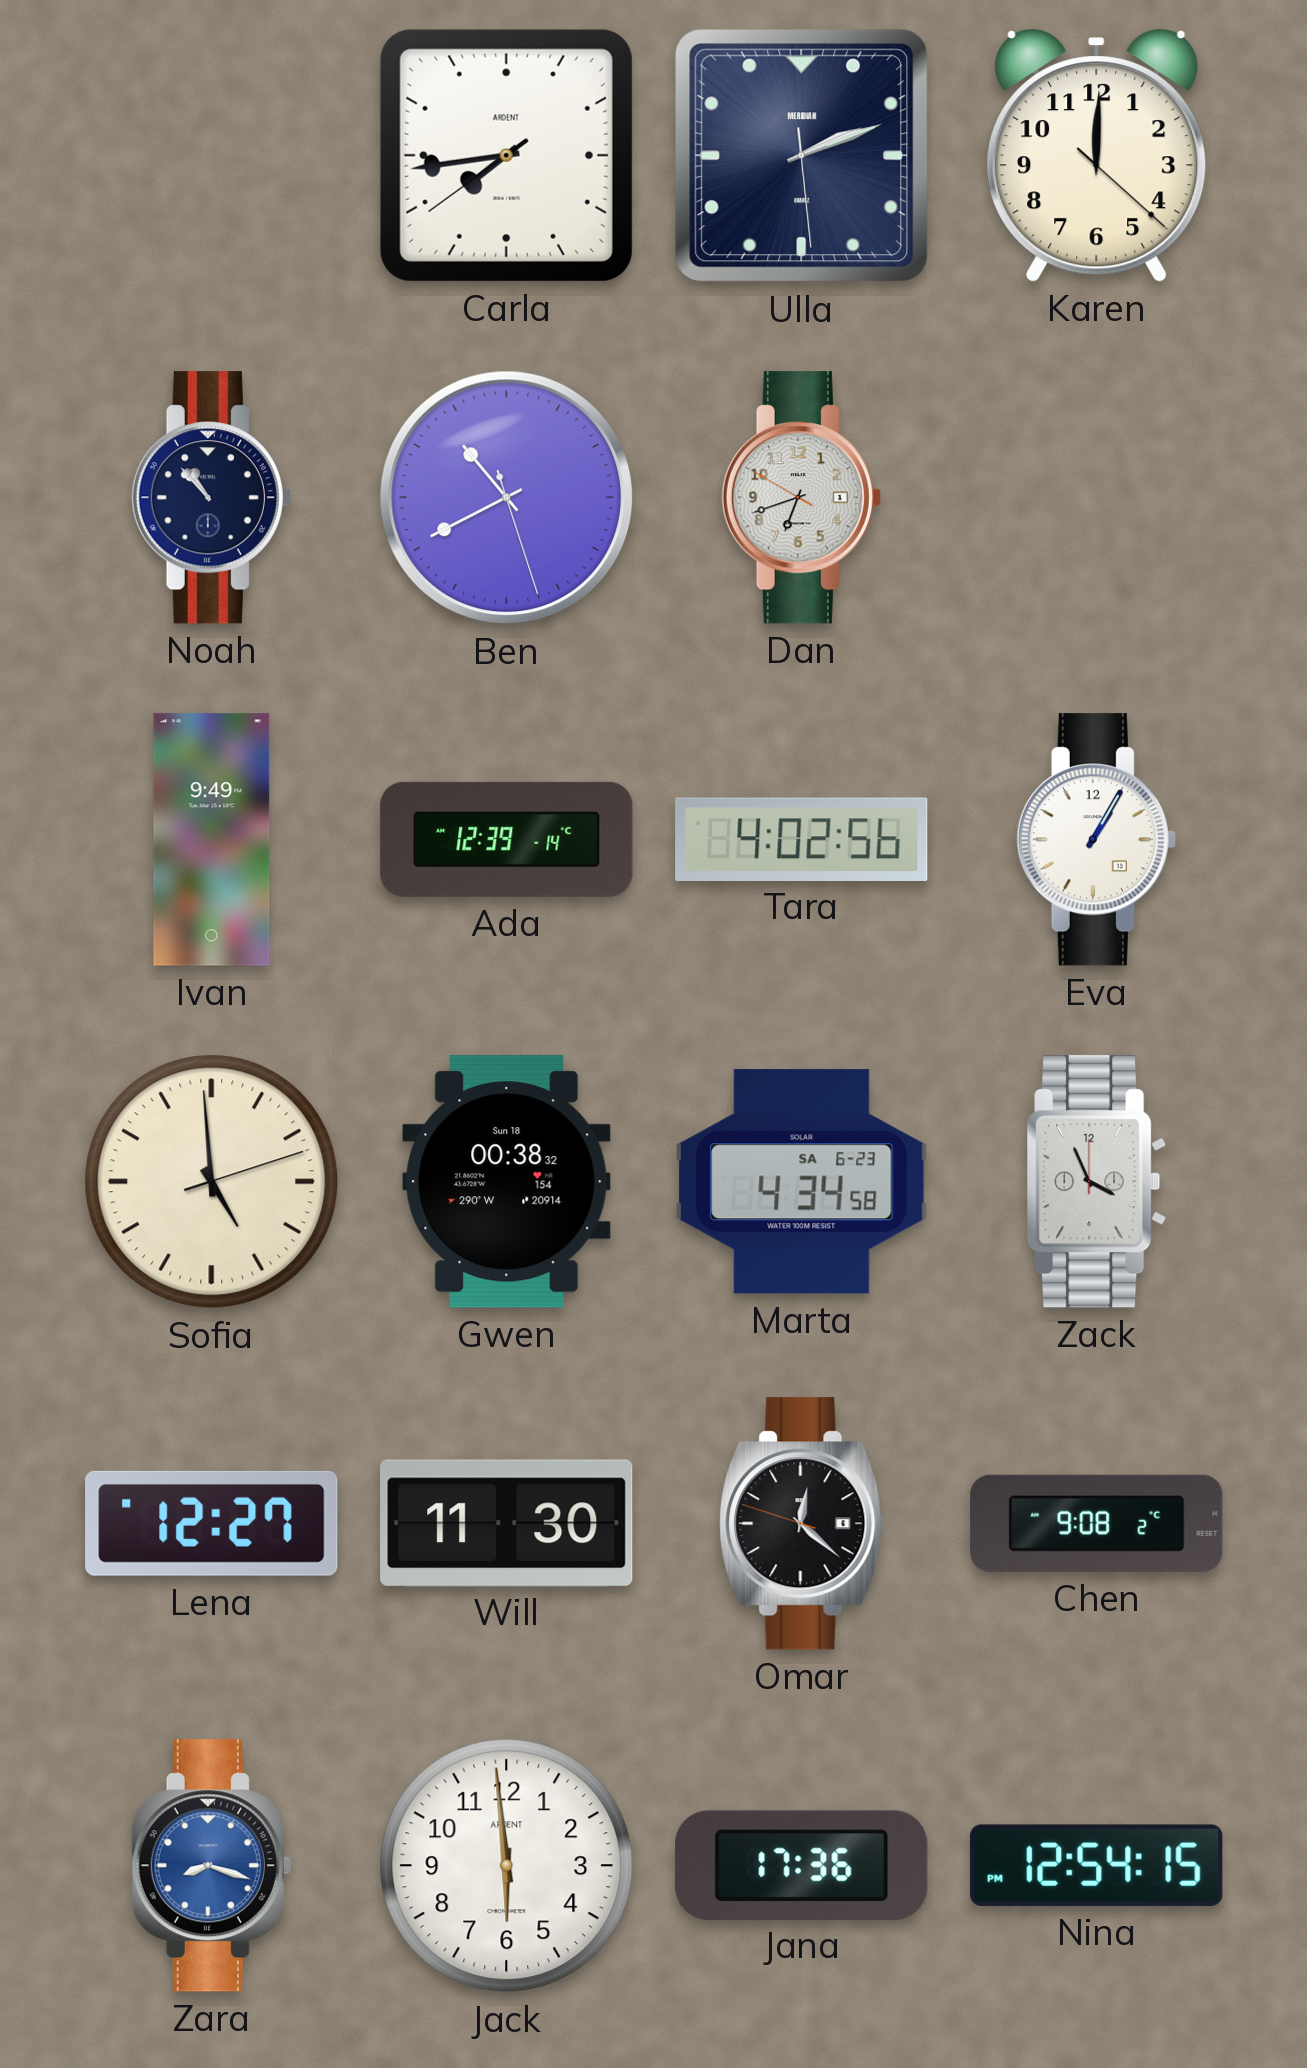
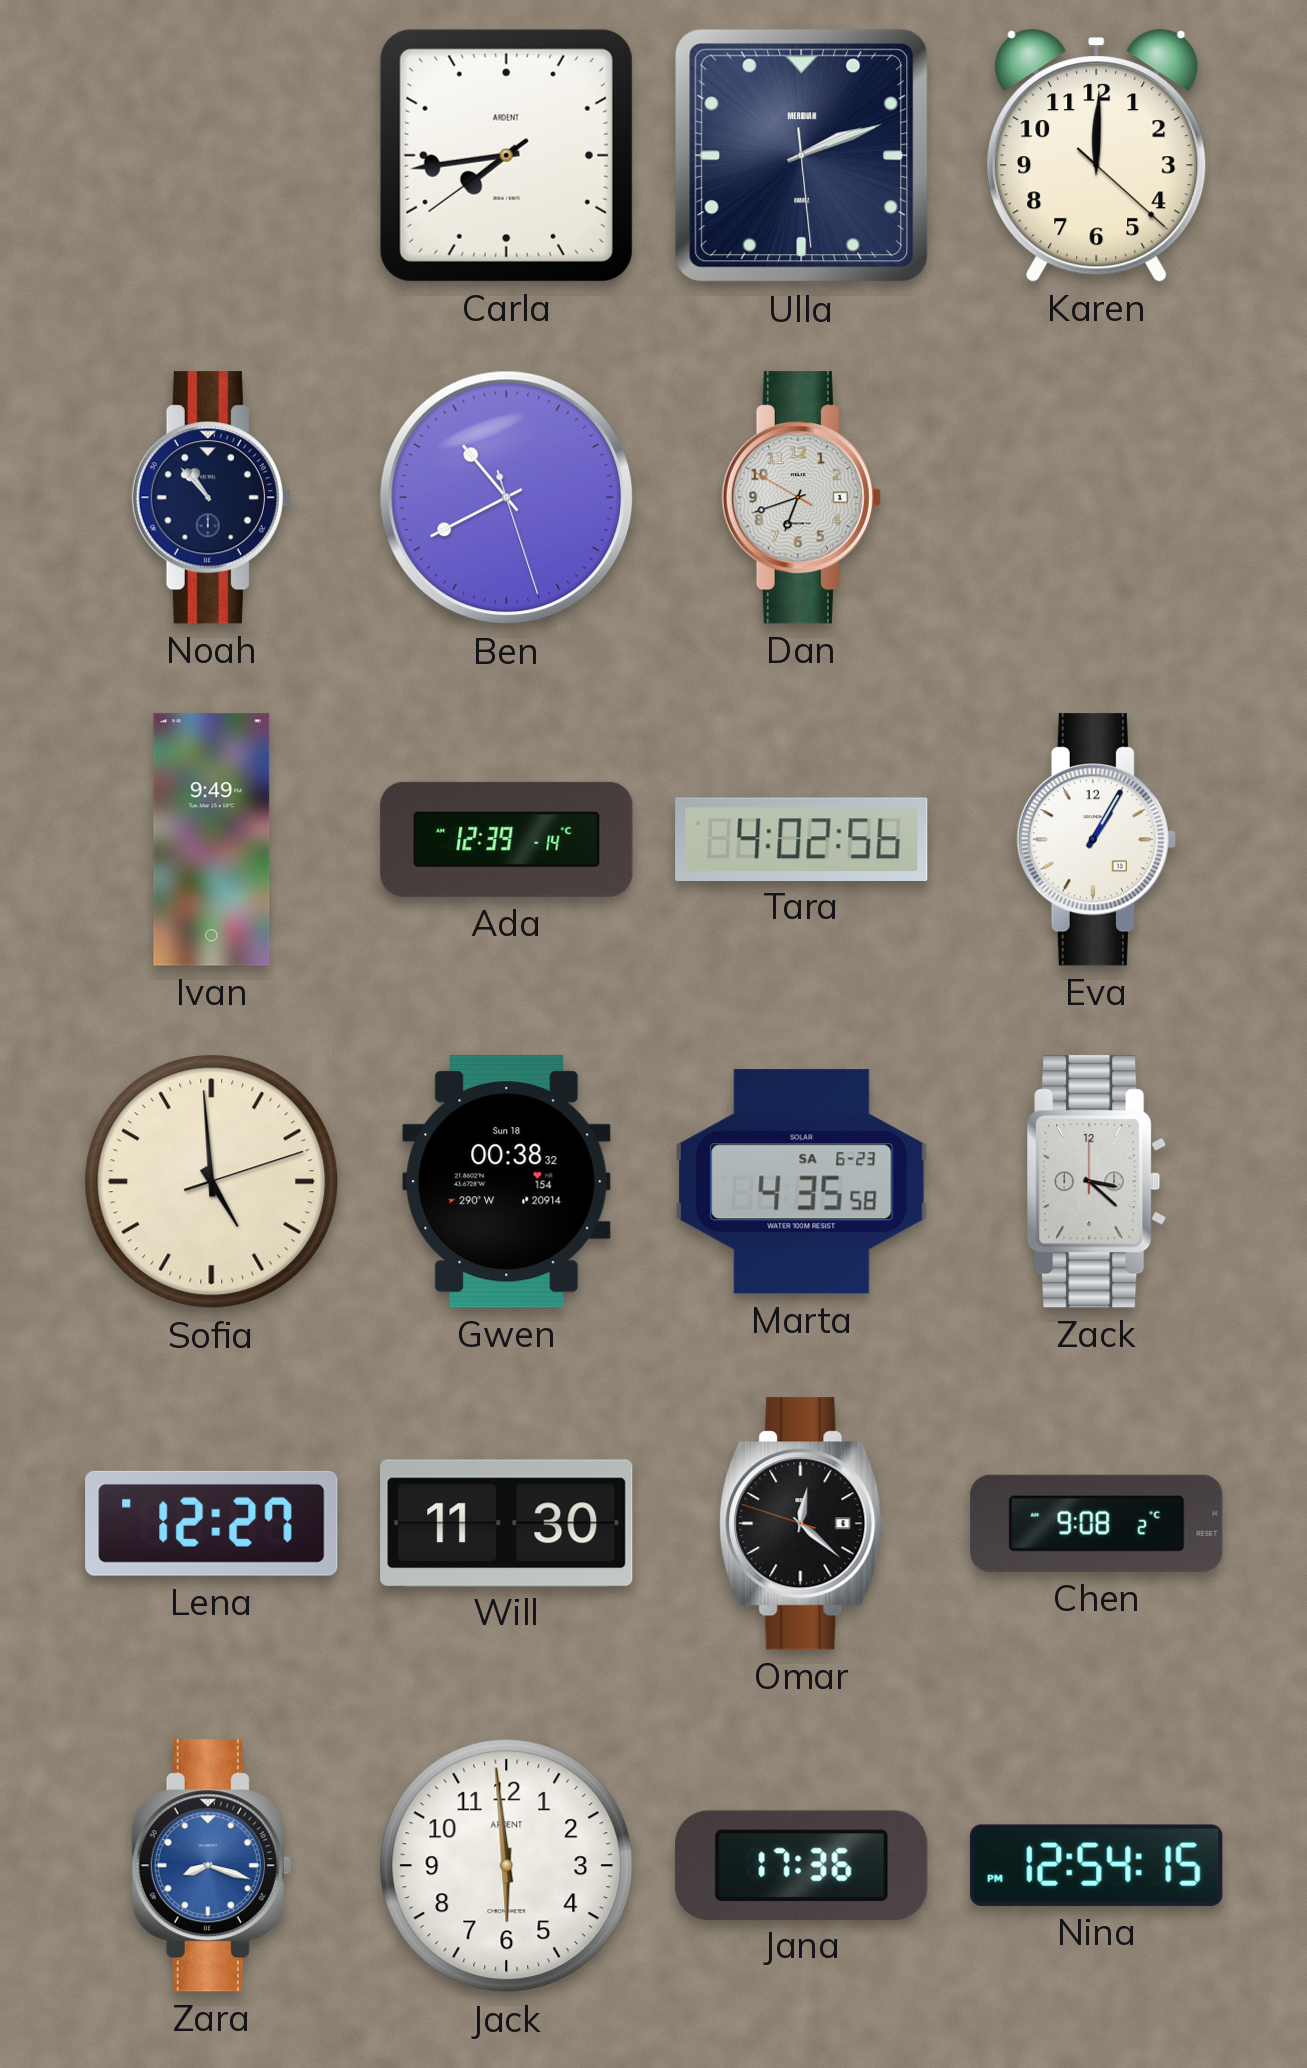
Marta: 4:34 -> 4:35
Zack: 3:56 -> 3:22
